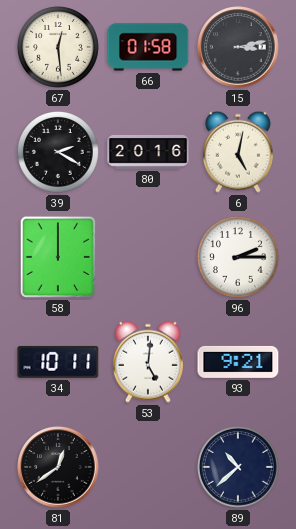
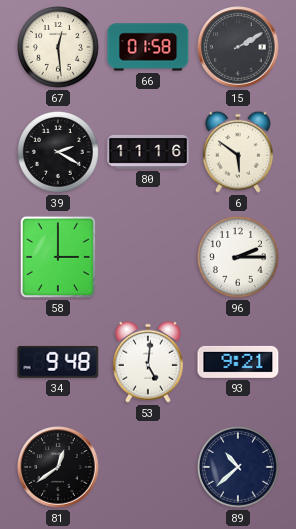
15: 3:13 -> 2:10
80: 20:16 -> 11:16
6: 5:02 -> 5:51
58: 12:00 -> 3:00
34: 10:11 -> 9:48
